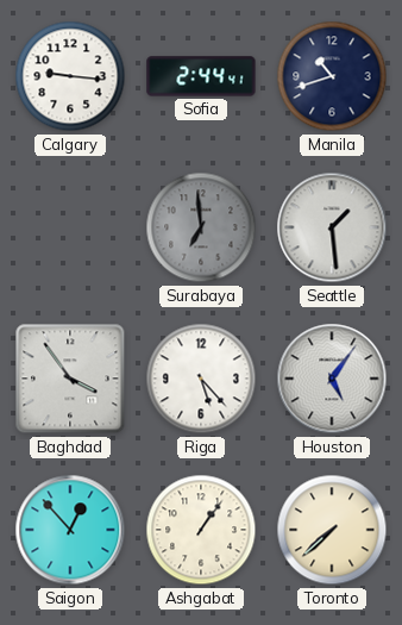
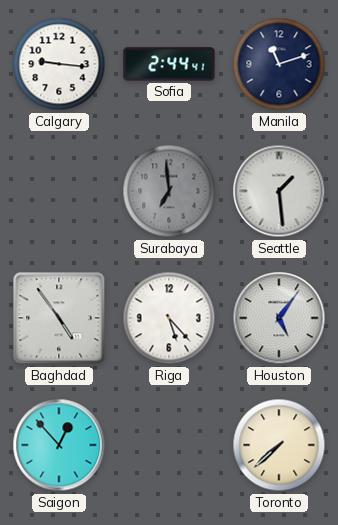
Manila: 10:42 -> 11:12
Baghdad: 3:54 -> 4:54
Ashgabat: 1:06 -> none
